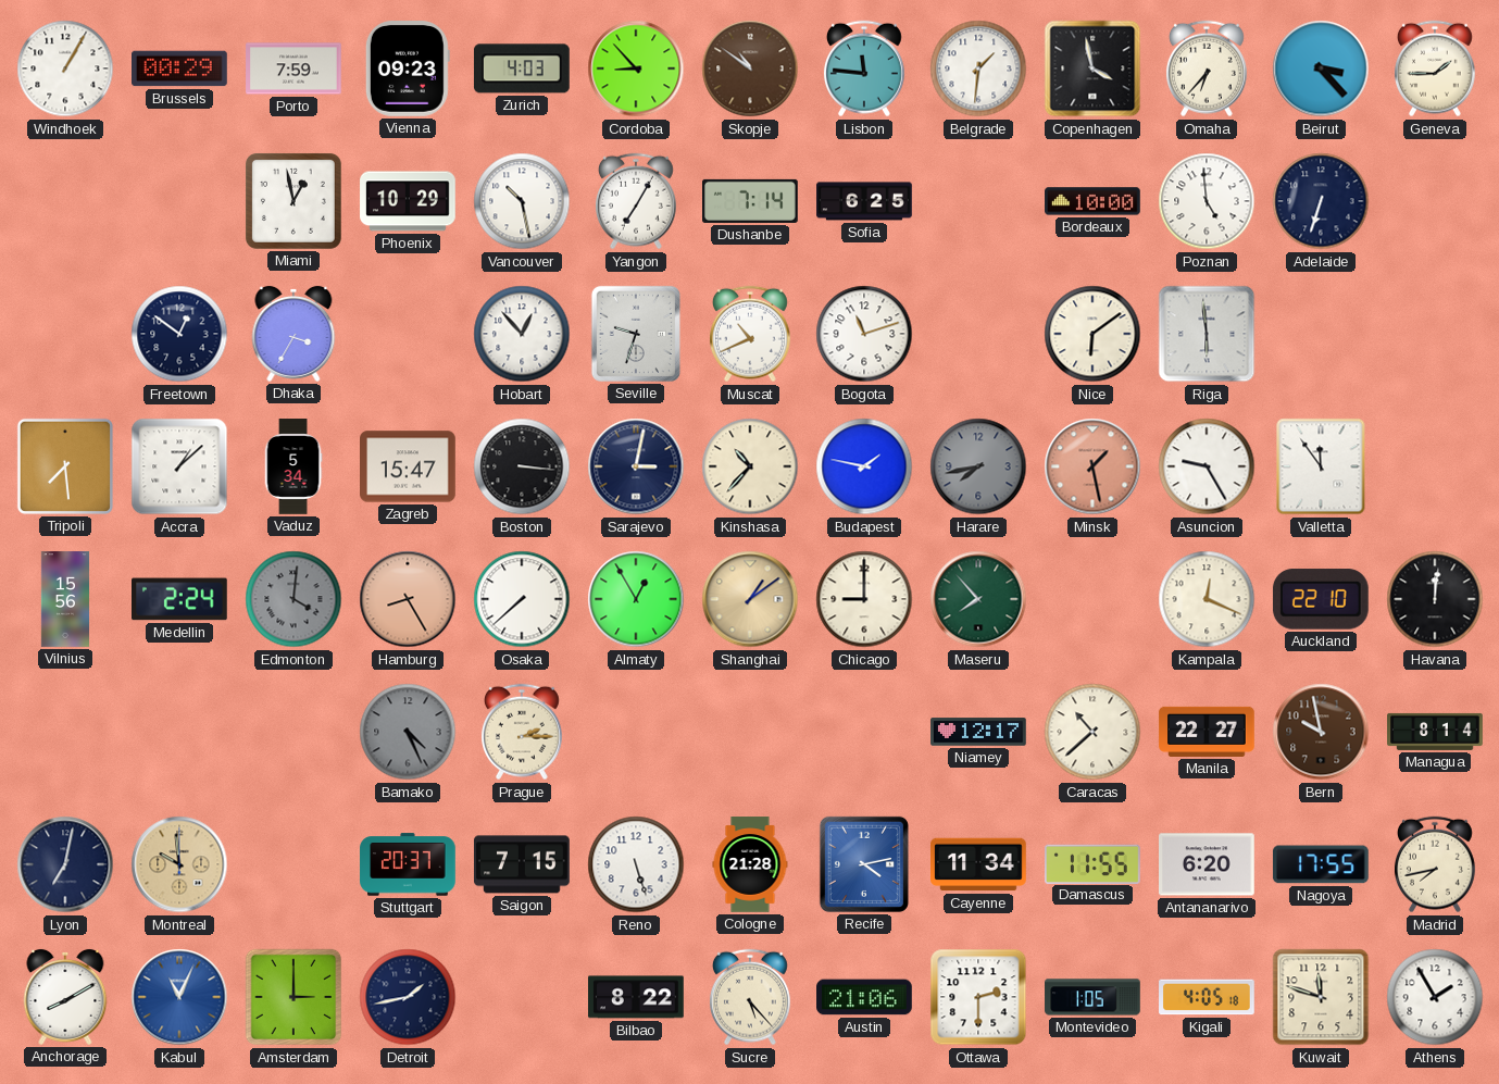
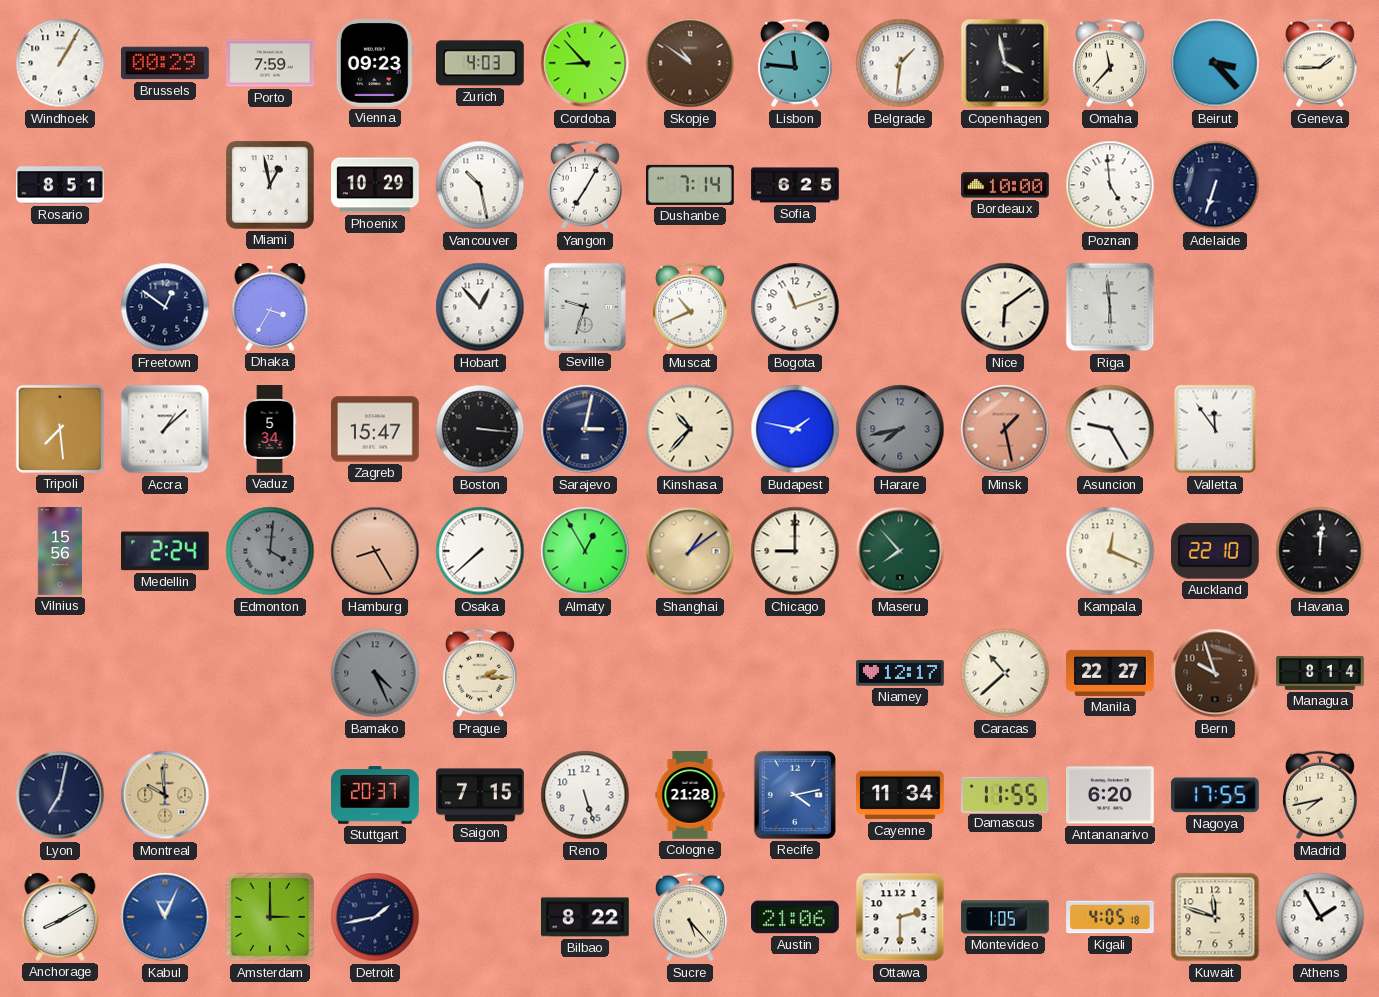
Omaha: 6:37 -> 11:37
Rosario: none -> 8:51
Bern: 9:58 -> 9:57
